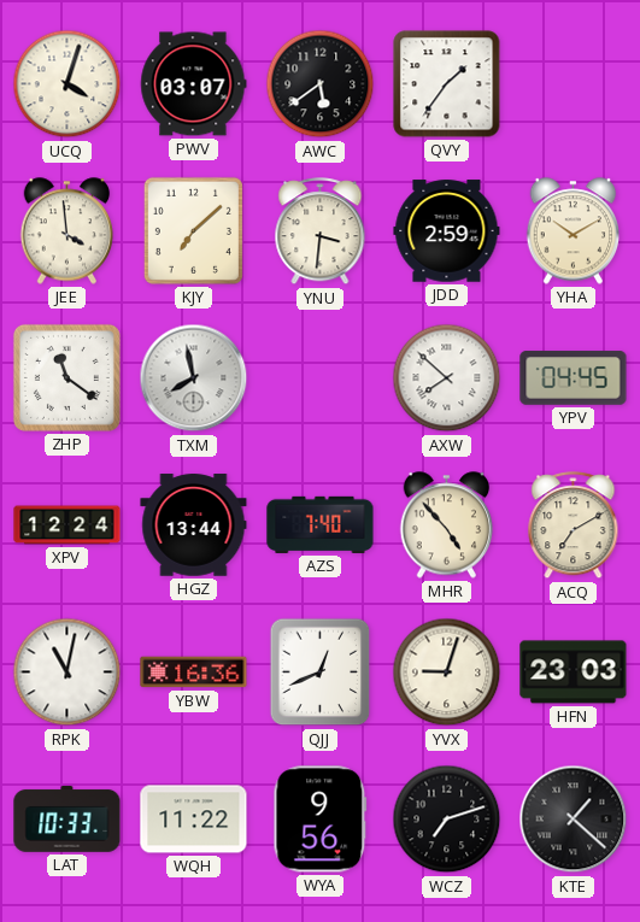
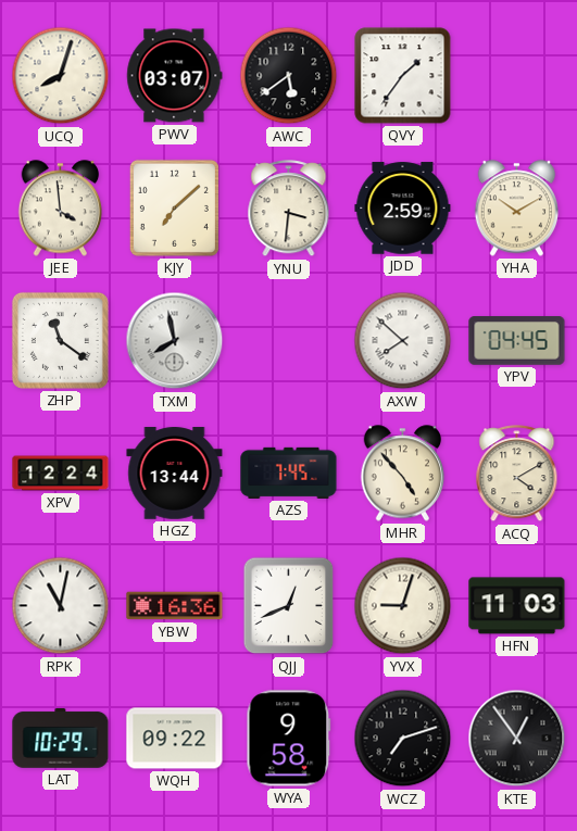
UCQ: 4:03 -> 8:03
AZS: 7:40 -> 7:45
ACQ: 7:10 -> 4:10
HFN: 23:03 -> 11:03
LAT: 10:33 -> 10:29
WQH: 11:22 -> 09:22
WYA: 9:56 -> 9:58
KTE: 1:22 -> 12:54
